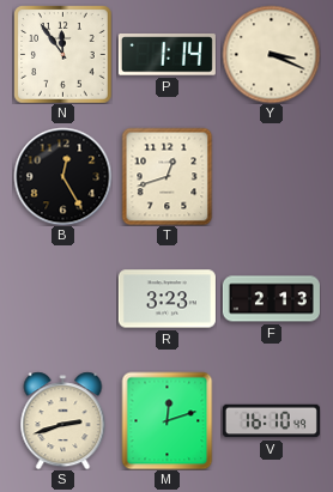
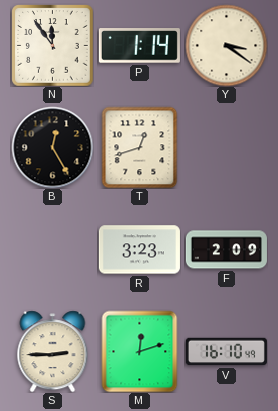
Y: 3:19 -> 3:21
F: 2:13 -> 2:09
S: 2:42 -> 2:45
